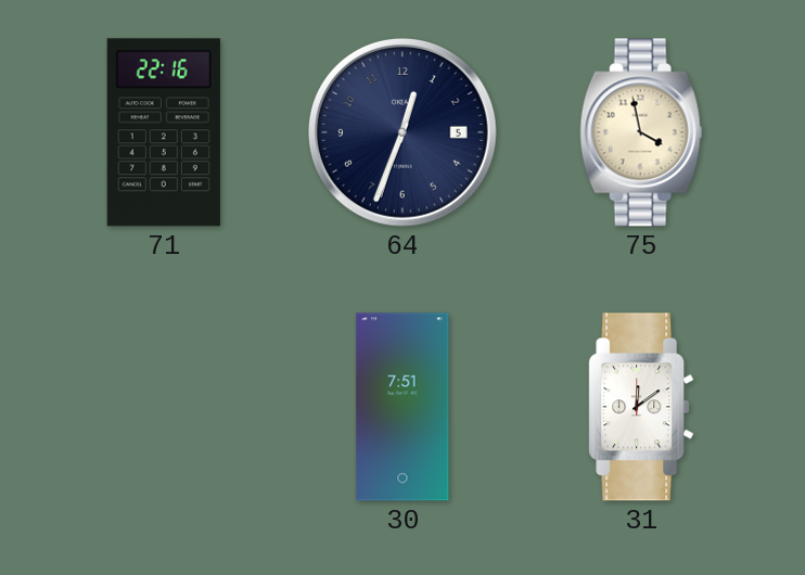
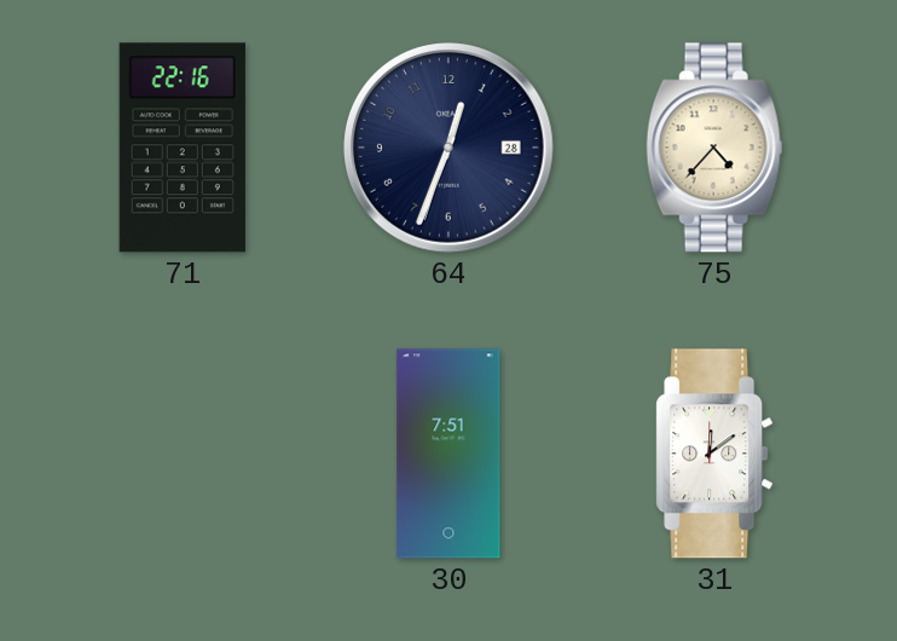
64 date: 5 -> 28
75: 3:58 -> 4:37
